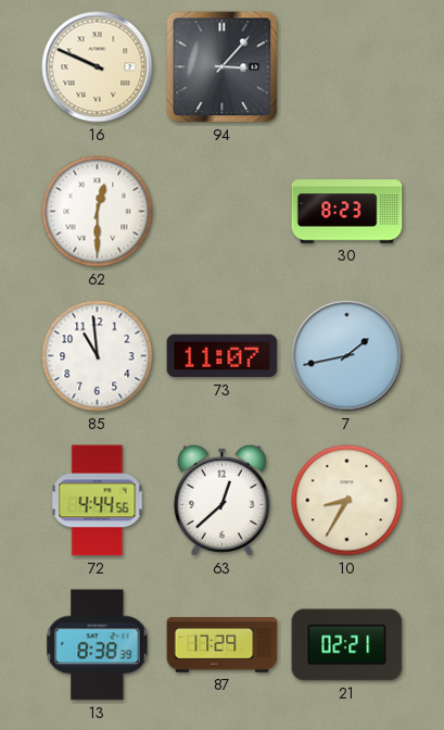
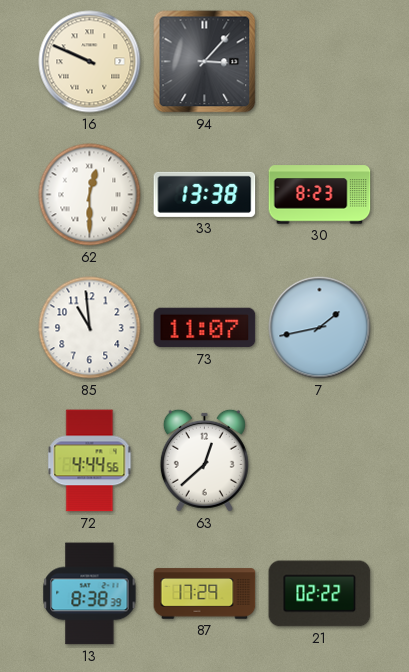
33: none -> 13:38
10: 8:35 -> none
21: 02:21 -> 02:22
